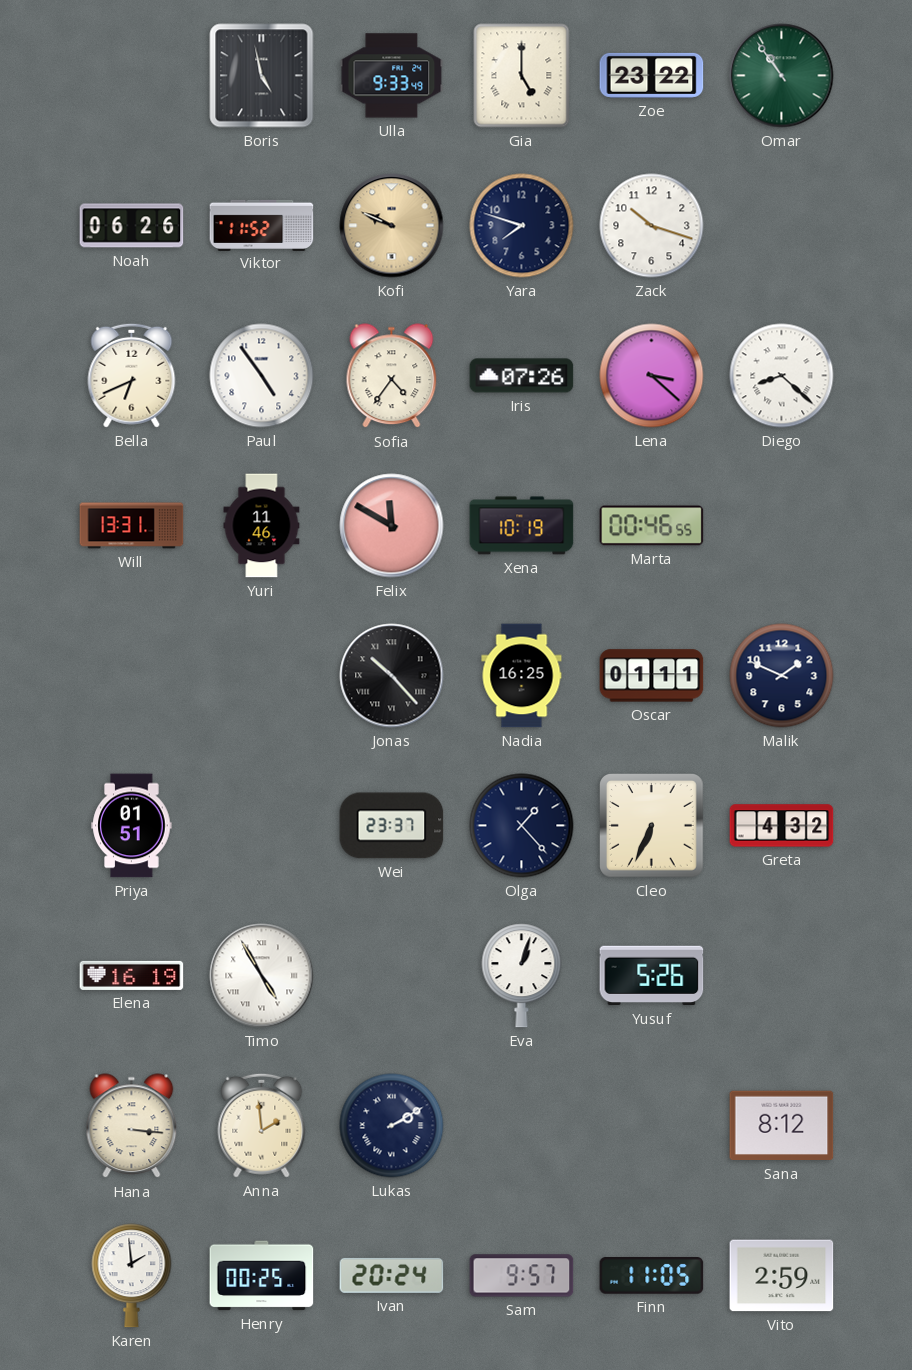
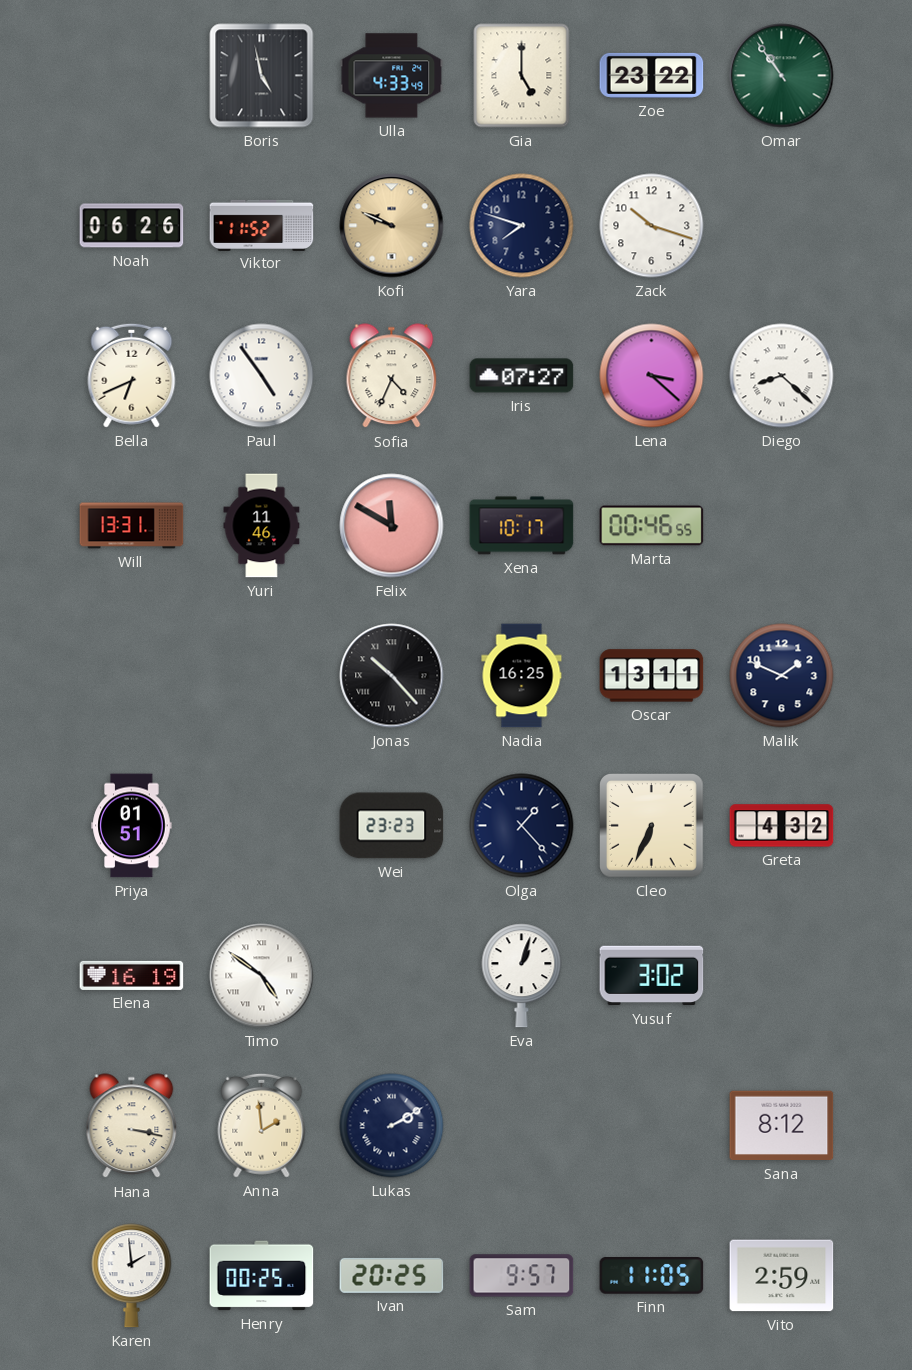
Ulla: 9:33 -> 4:33
Sofia: 4:36 -> 4:34
Iris: 07:26 -> 07:27
Xena: 10:19 -> 10:17
Oscar: 01:11 -> 13:11
Wei: 23:37 -> 23:23
Timo: 4:55 -> 4:51
Yusuf: 5:26 -> 3:02
Hana: 3:16 -> 3:17
Ivan: 20:24 -> 20:25
